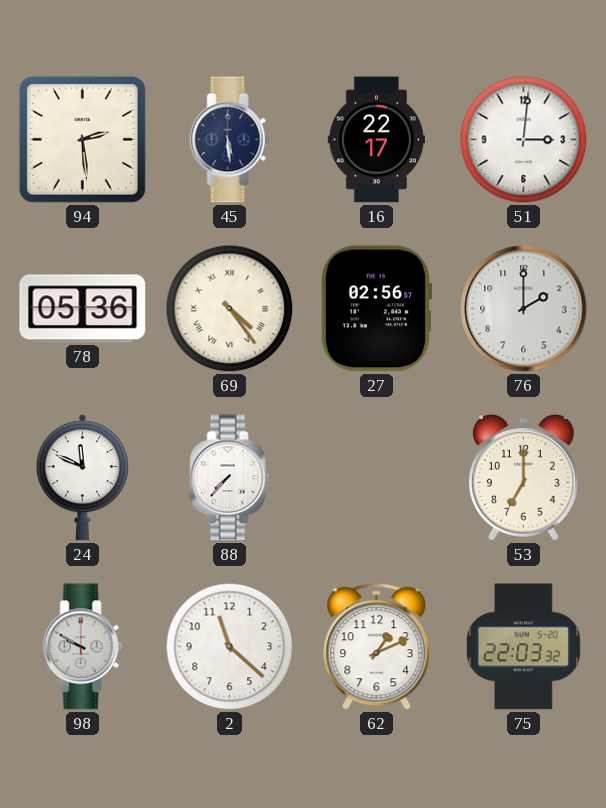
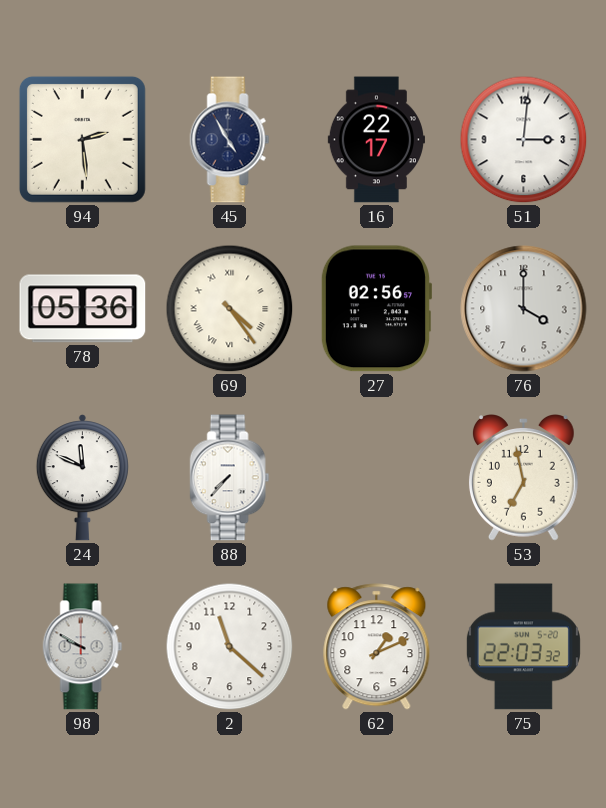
45: 5:29 -> 4:55
76: 2:00 -> 4:00
53: 7:00 -> 6:58
